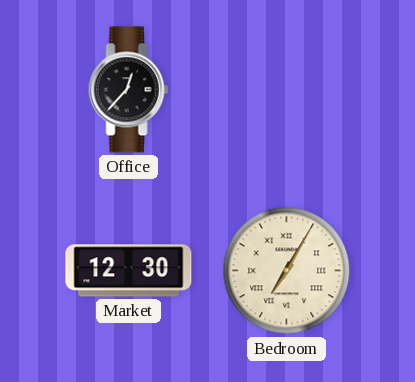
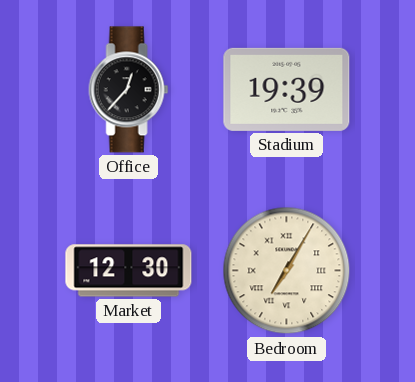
Stadium: none -> 19:39
